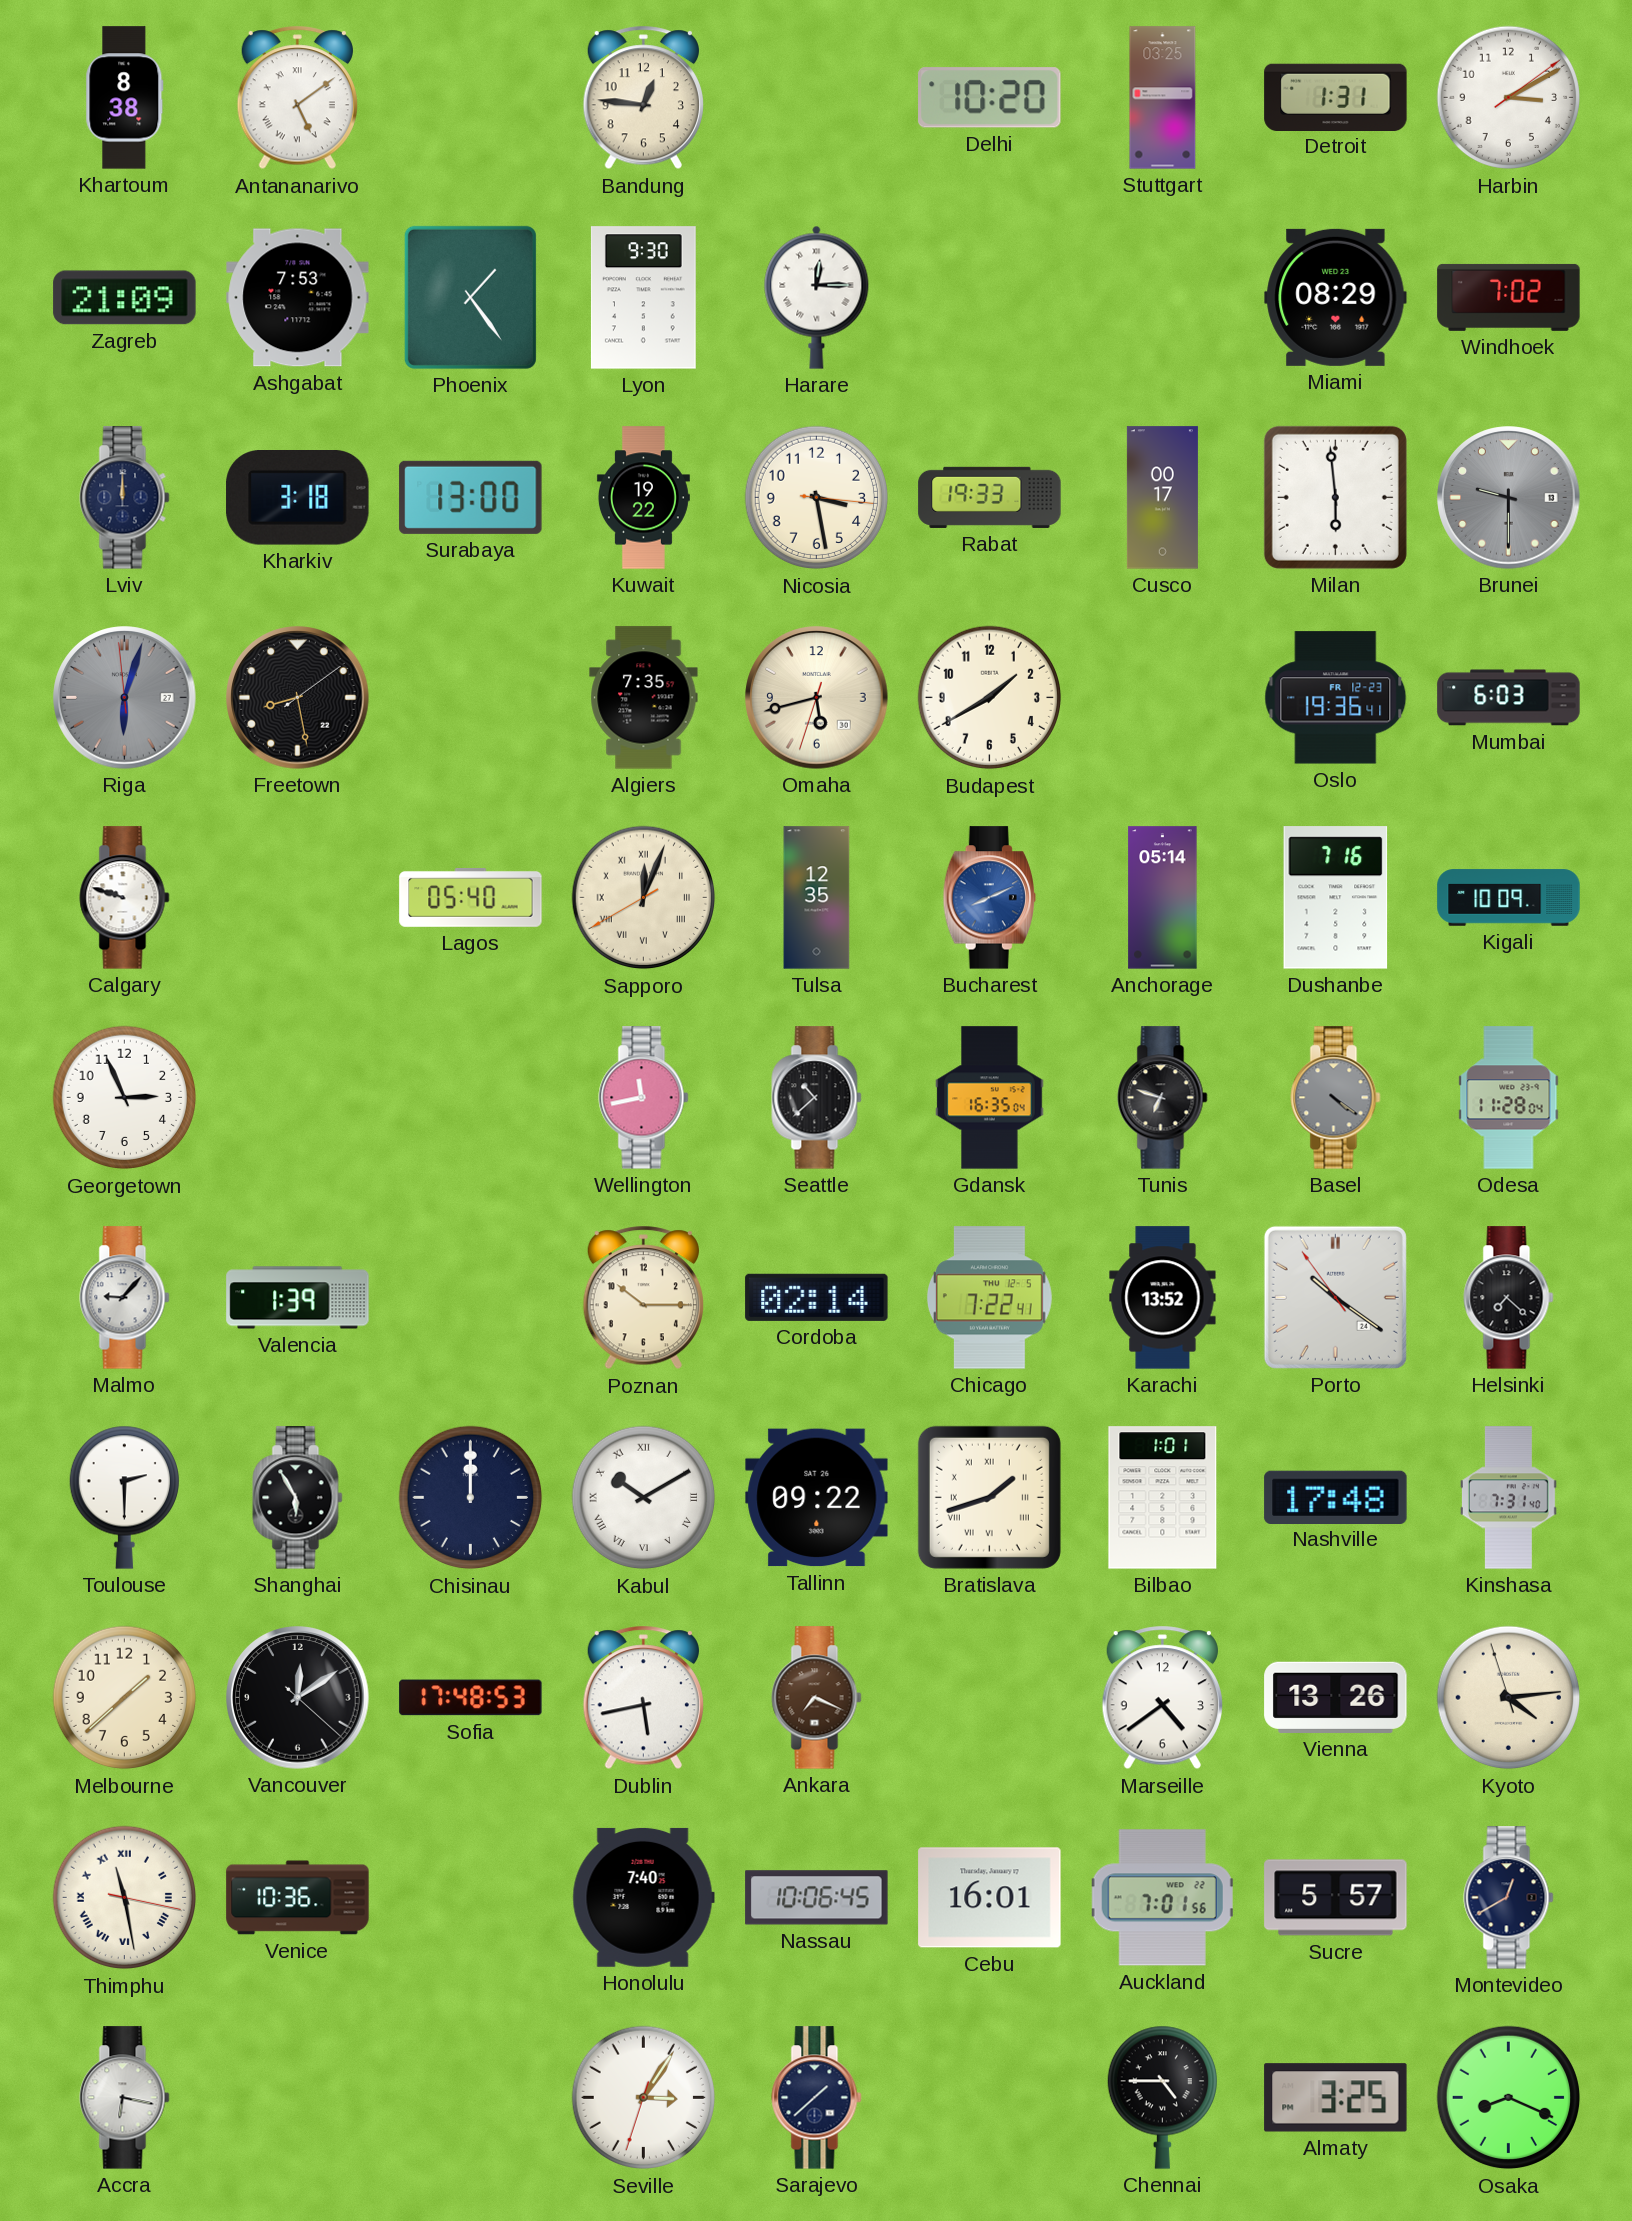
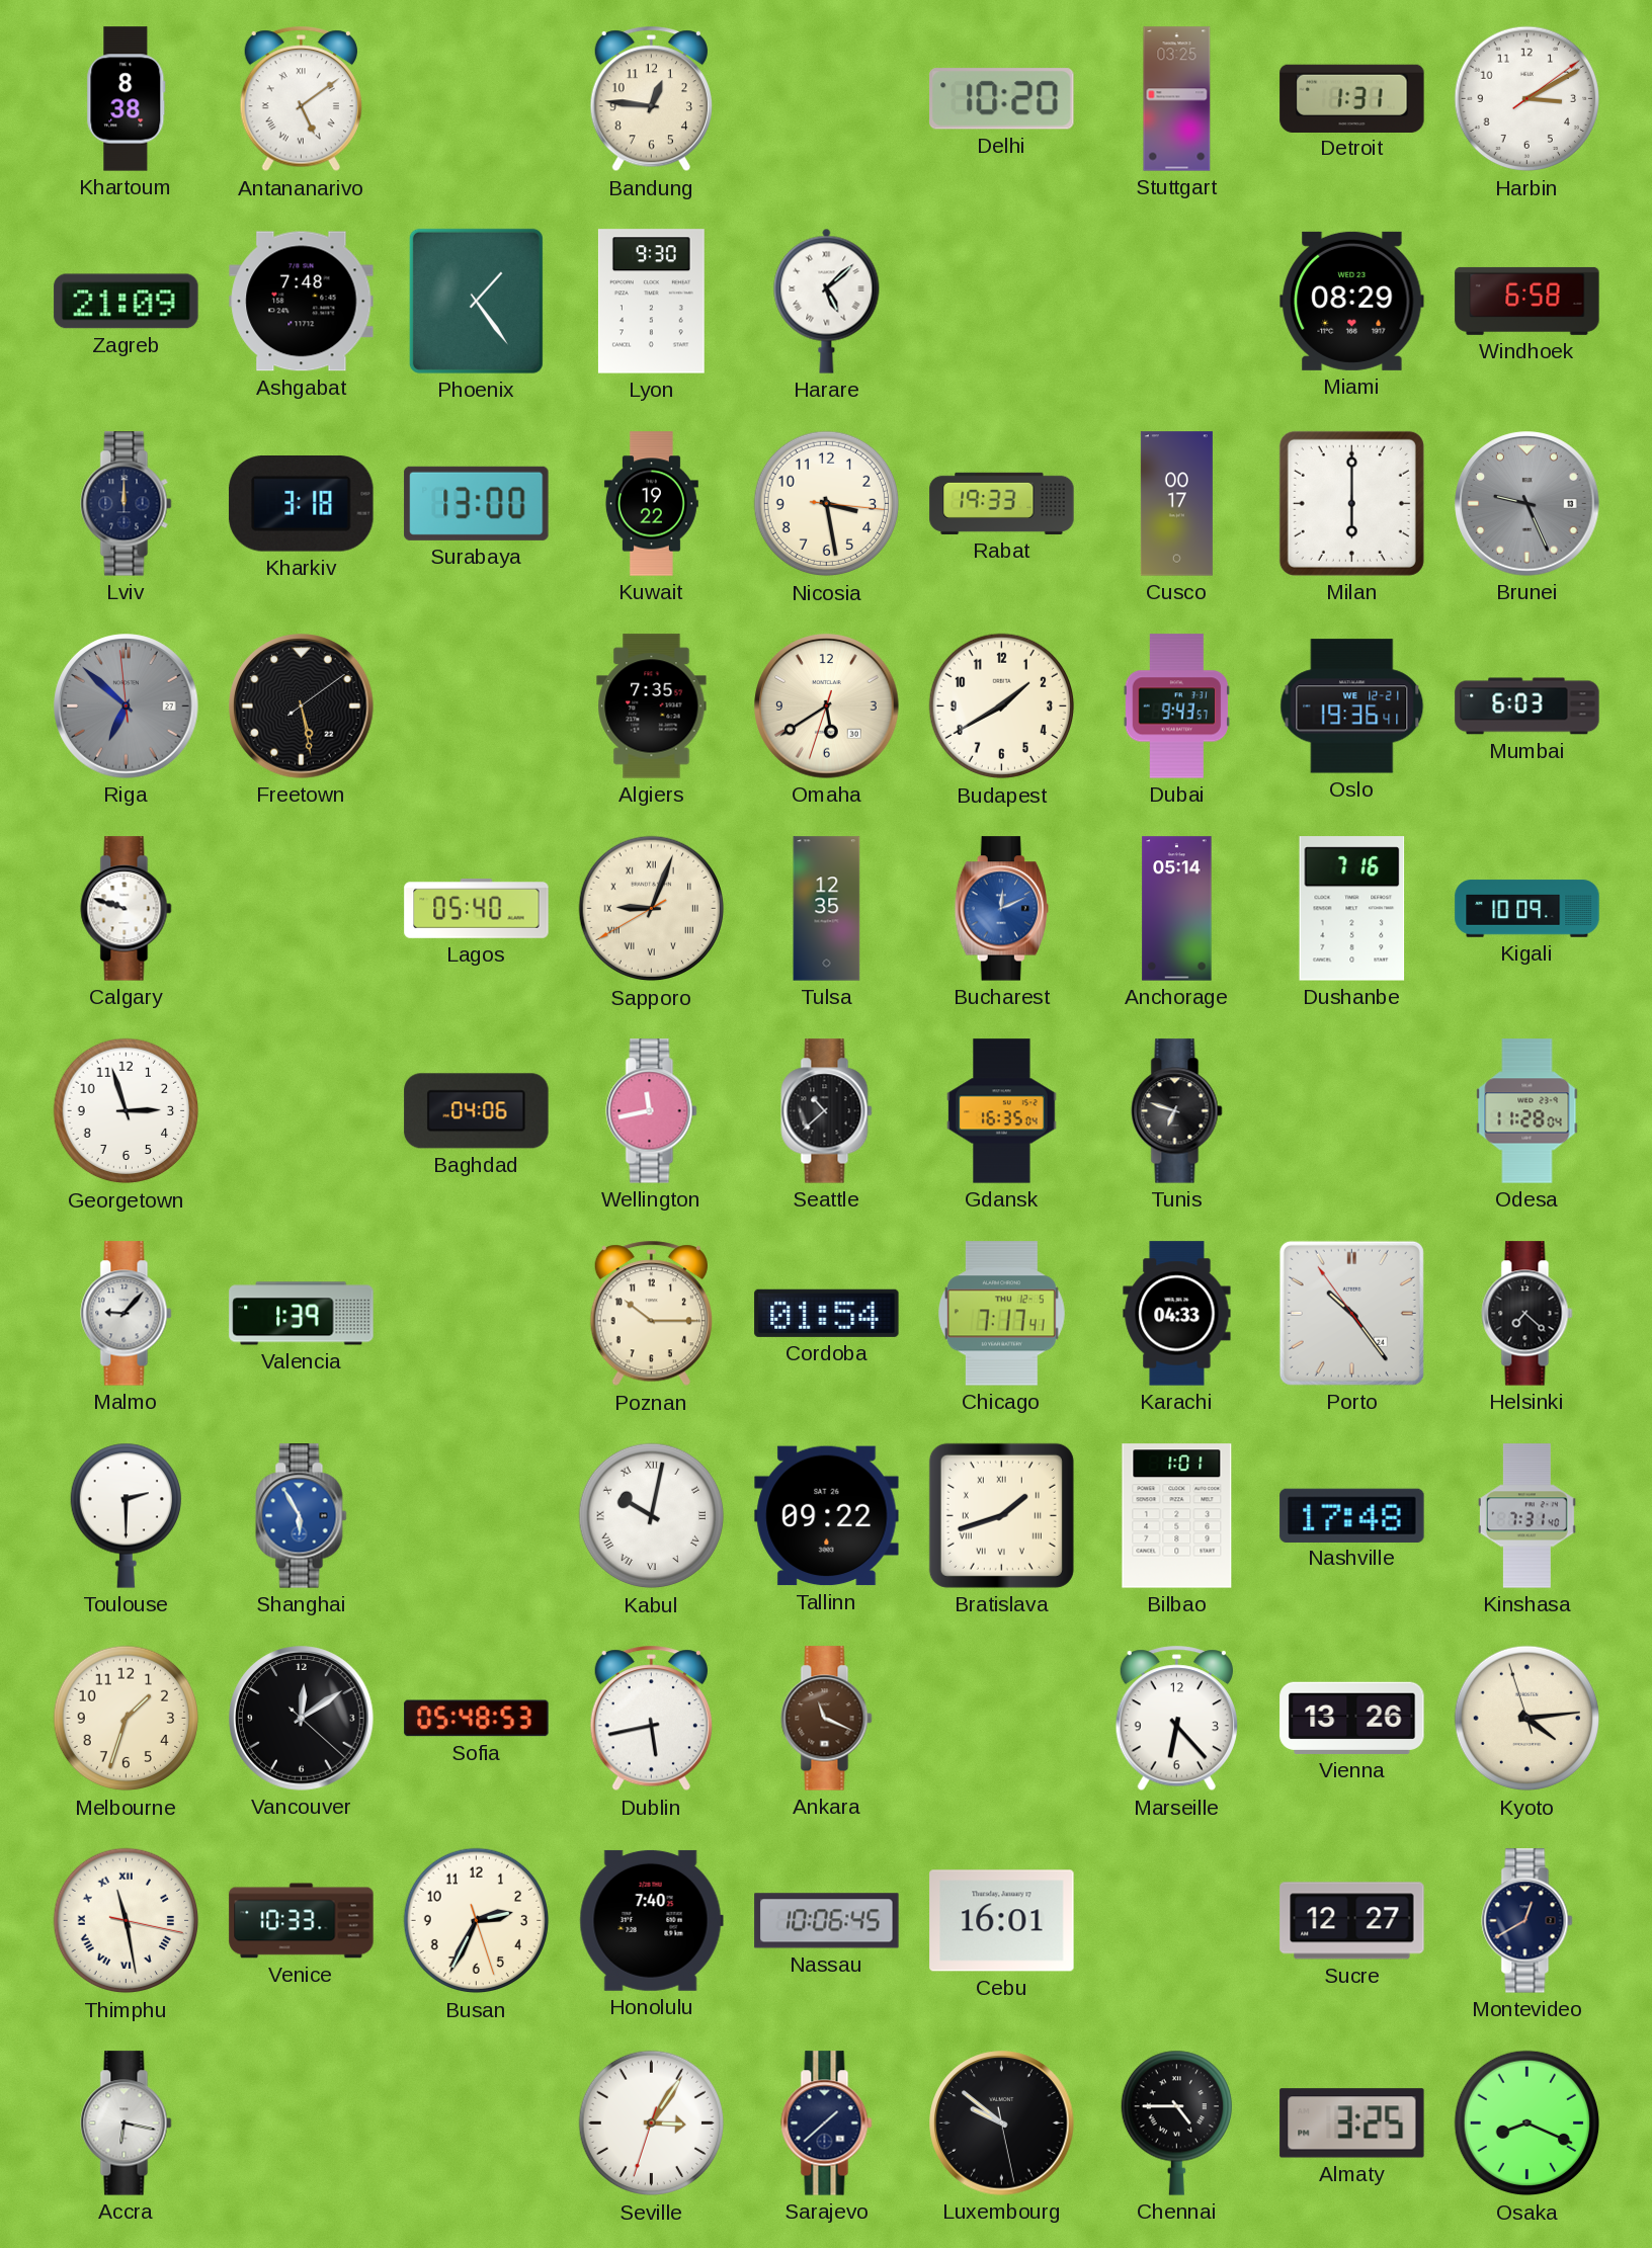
Ashgabat: 7:53 -> 7:48
Harare: 12:15 -> 5:08
Windhoek: 7:02 -> 6:58
Milan: 5:59 -> 6:00
Brunei: 9:30 -> 9:26
Riga: 6:02 -> 6:51
Freetown: 8:28 -> 5:28
Omaha: 5:42 -> 5:39
Dubai: none -> 9:43
Oslo date: FR 12-23 -> WE 12-21
Sapporo: 12:03 -> 9:03
Bucharest: 8:11 -> 12:11
Georgetown: 2:56 -> 2:57
Baghdad: none -> 04:06
Basel: 4:21 -> none
Cordoba: 02:14 -> 01:54
Chicago: 7:22 -> 7:17
Karachi: 13:52 -> 04:33
Porto: 10:20 -> 10:23
Shanghai dial: black -> blue
Chisinau: 12:00 -> none
Kabul: 10:10 -> 10:02
Melbourne: 1:38 -> 1:33
Sofia: 17:48 -> 05:48
Ankara: 7:19 -> 11:19
Marseille: 4:39 -> 6:23
Venice: 10:36 -> 10:33
Busan: none -> 2:34
Auckland: 7:01 -> none
Sucre: 5:57 -> 12:27
Luxembourg: none -> 9:51
